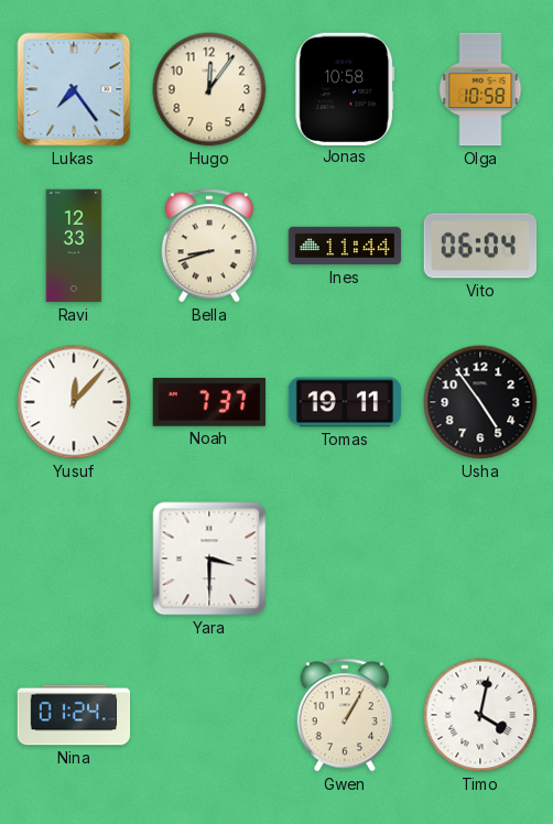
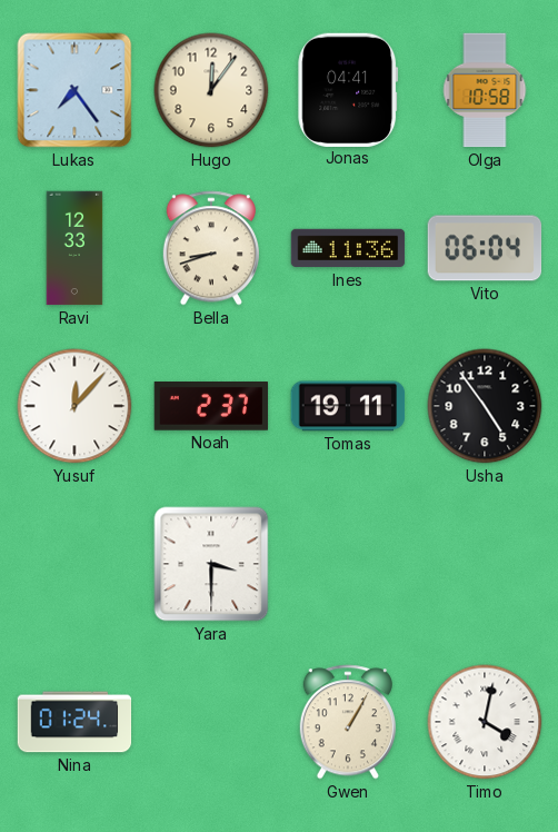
Jonas: 10:58 -> 04:41
Ines: 11:44 -> 11:36
Noah: 7:37 -> 2:37
